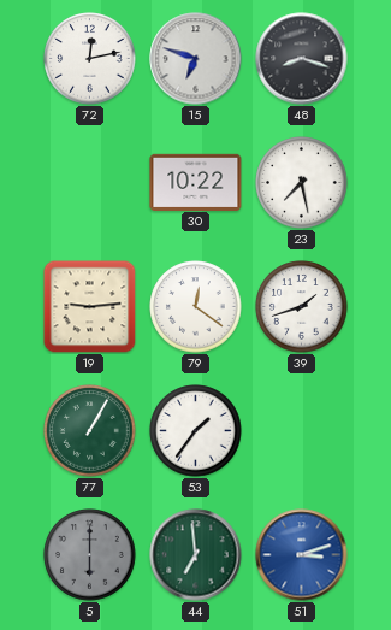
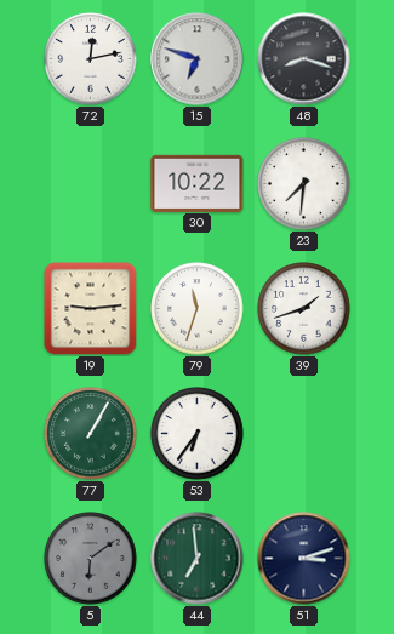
23: 7:28 -> 7:31
79: 12:21 -> 11:33
53: 1:36 -> 6:36
5: 6:00 -> 6:09
51 dial: blue -> navy
